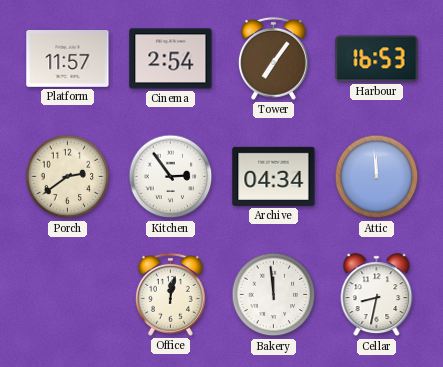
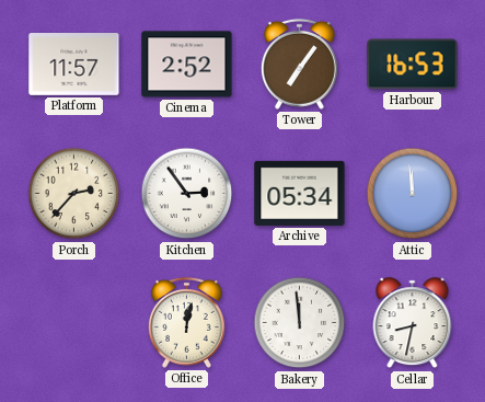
Cinema: 2:54 -> 2:52
Porch: 2:39 -> 2:37
Archive: 04:34 -> 05:34
